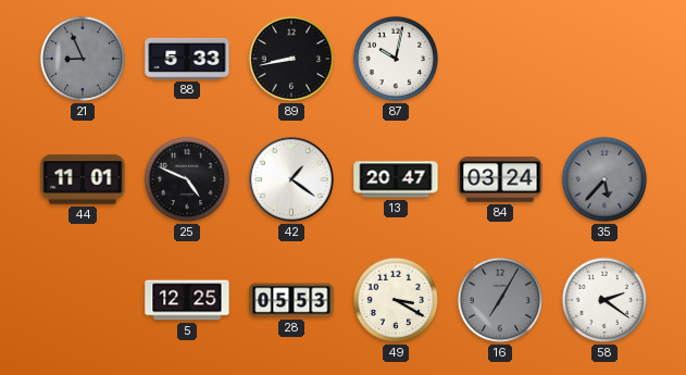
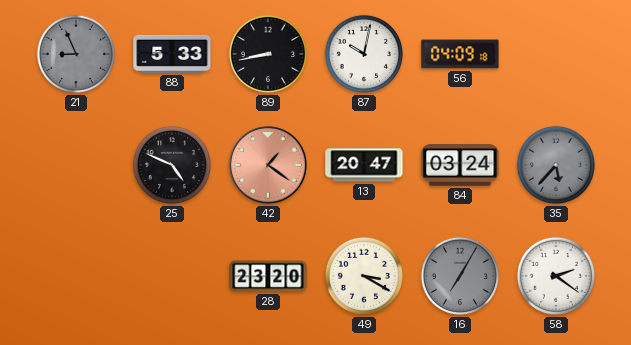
56: none -> 04:09
44: 11:01 -> none
42 dial: white -> salmon
5: 12:25 -> none
28: 05:53 -> 23:20
